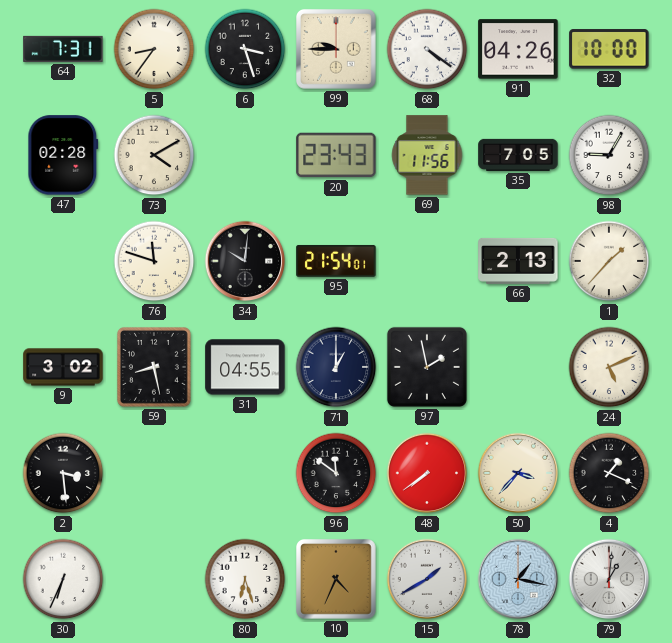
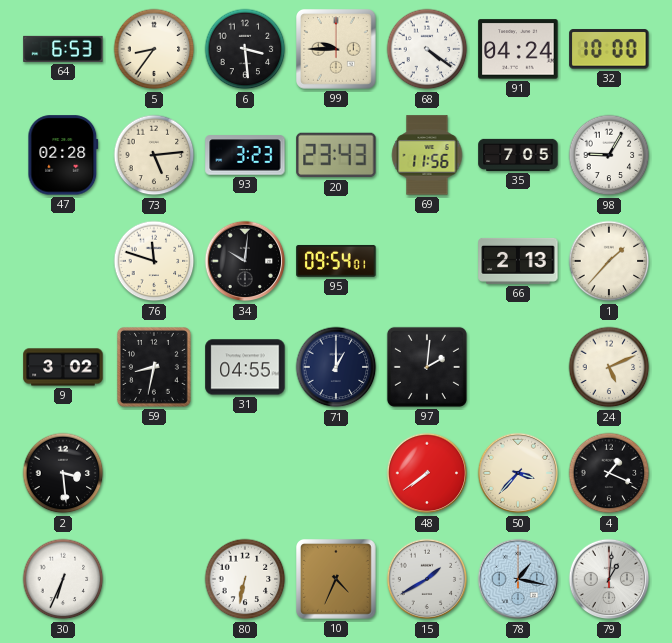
64: 7:31 -> 6:53
6: 3:27 -> 3:29
91: 04:26 -> 04:24
73: 4:10 -> 5:14
93: none -> 3:23
95: 21:54 -> 09:54
59: 8:28 -> 8:32
97: 1:58 -> 2:01
96: 11:51 -> none
80: 6:27 -> 6:32
